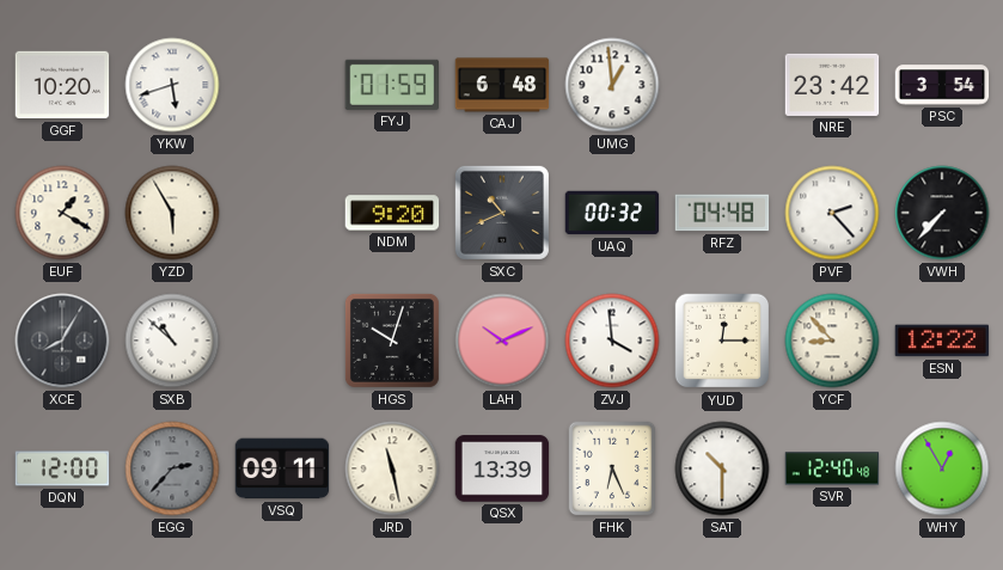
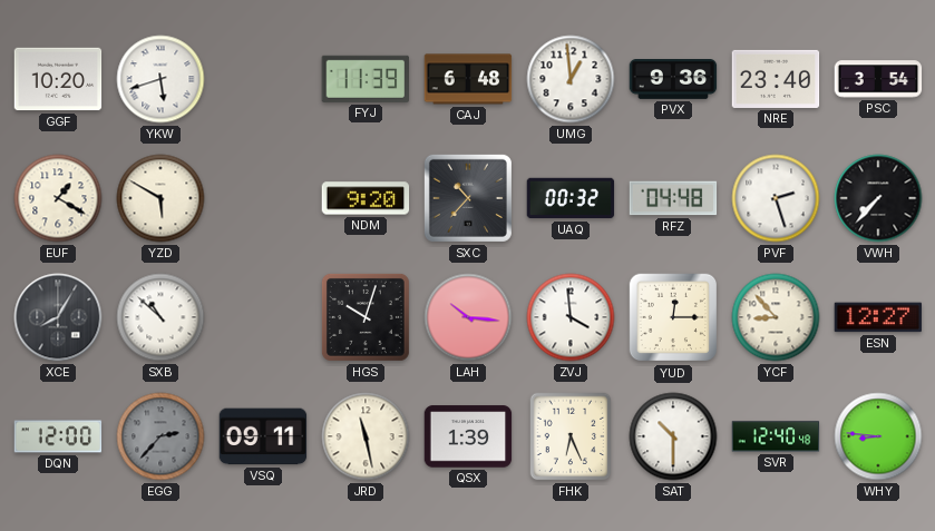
FYJ: 01:59 -> 11:39
PVX: none -> 9:36
NRE: 23:42 -> 23:40
YZD: 5:55 -> 5:50
SXC: 10:41 -> 10:37
PVF: 2:23 -> 2:27
LAH: 10:11 -> 10:16
ESN: 12:22 -> 12:27
QSX: 13:39 -> 1:39
WHY: 12:55 -> 8:46
